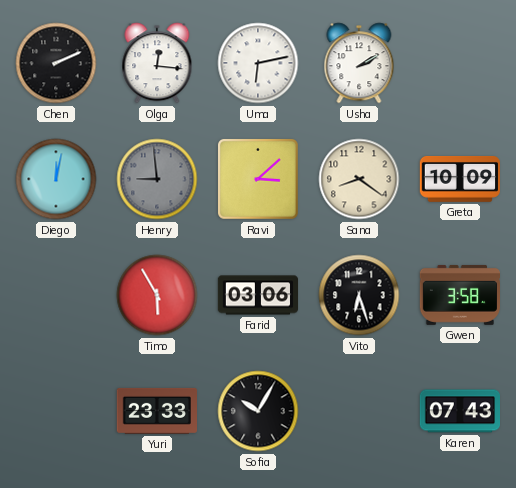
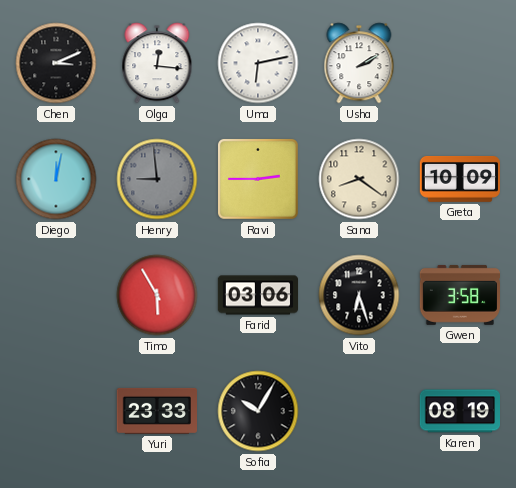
Chen: 2:11 -> 3:11
Ravi: 3:08 -> 2:45
Karen: 07:43 -> 08:19
